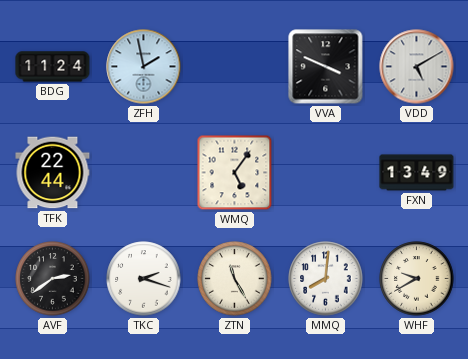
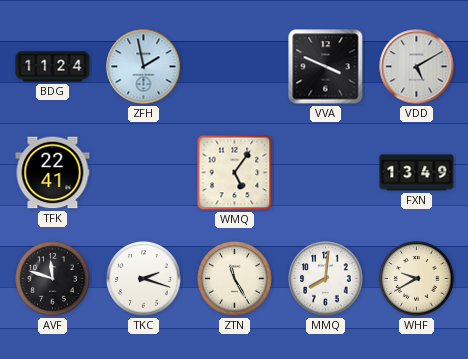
TFK: 22:44 -> 22:41
AVF: 2:39 -> 11:48
